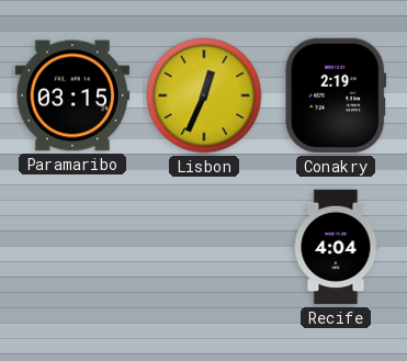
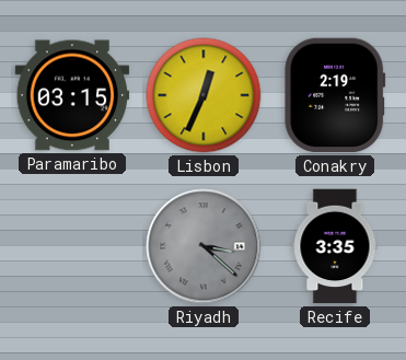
Riyadh: none -> 3:22
Recife: 4:04 -> 3:35
